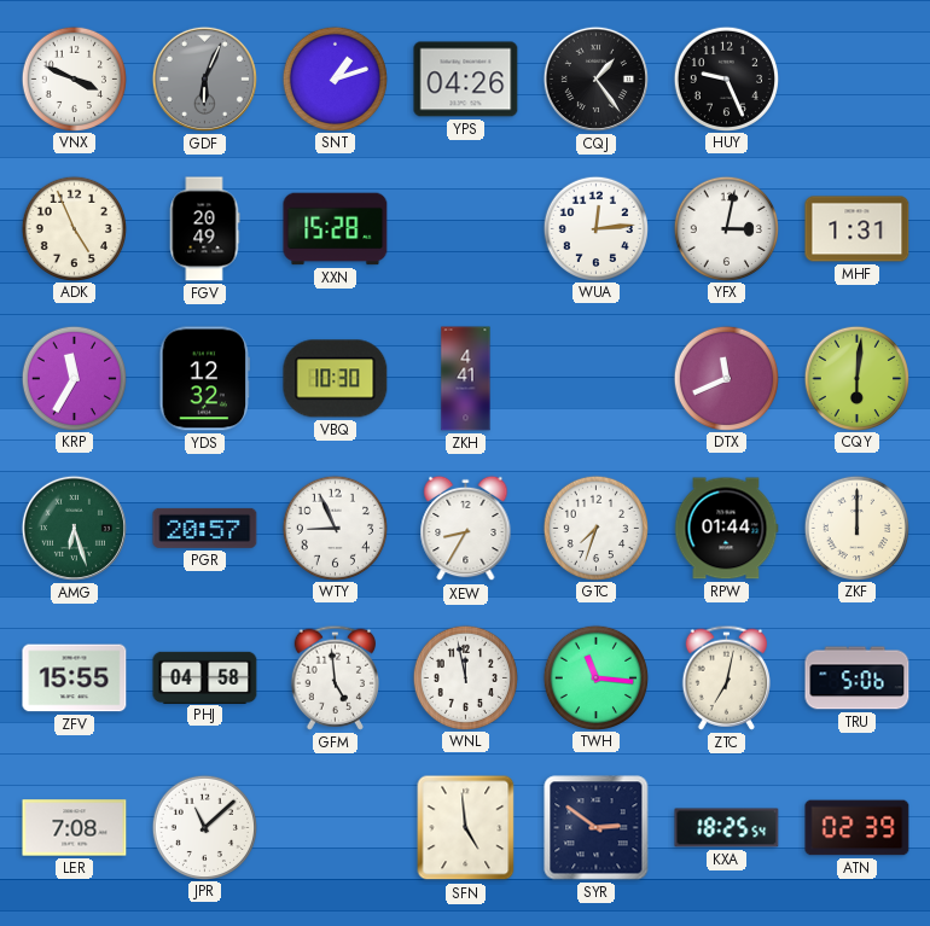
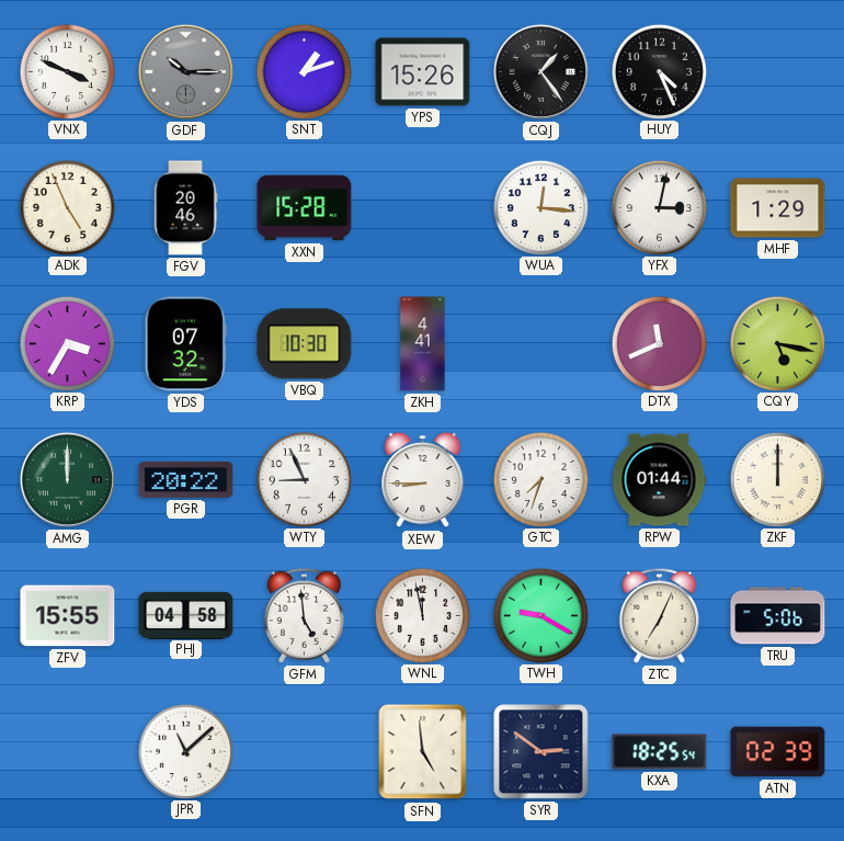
GDF: 6:04 -> 10:15
YPS: 04:26 -> 15:26
HUY: 9:26 -> 4:26
FGV: 20:49 -> 20:46
WUA: 12:14 -> 12:16
MHF: 1:31 -> 1:29
KRP: 11:35 -> 3:35
YDS: 12:32 -> 07:32
CQY: 6:01 -> 5:17
AMG: 6:27 -> 12:00
PGR: 20:57 -> 20:22
XEW: 8:35 -> 8:45
TWH: 11:16 -> 9:20
ZTC: 7:02 -> 7:04
LER: 7:08 -> none
